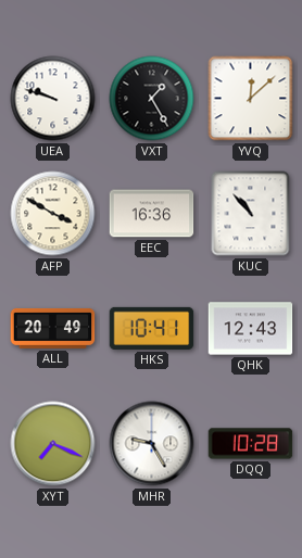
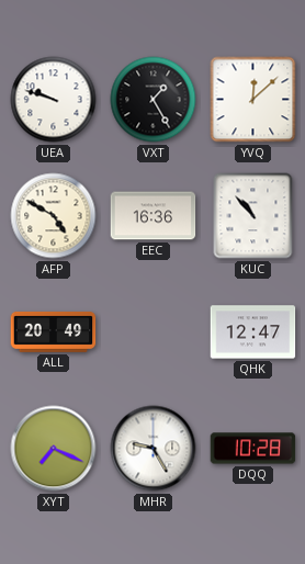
AFP: 3:50 -> 4:50
HKS: 10:41 -> none
QHK: 12:43 -> 12:47
